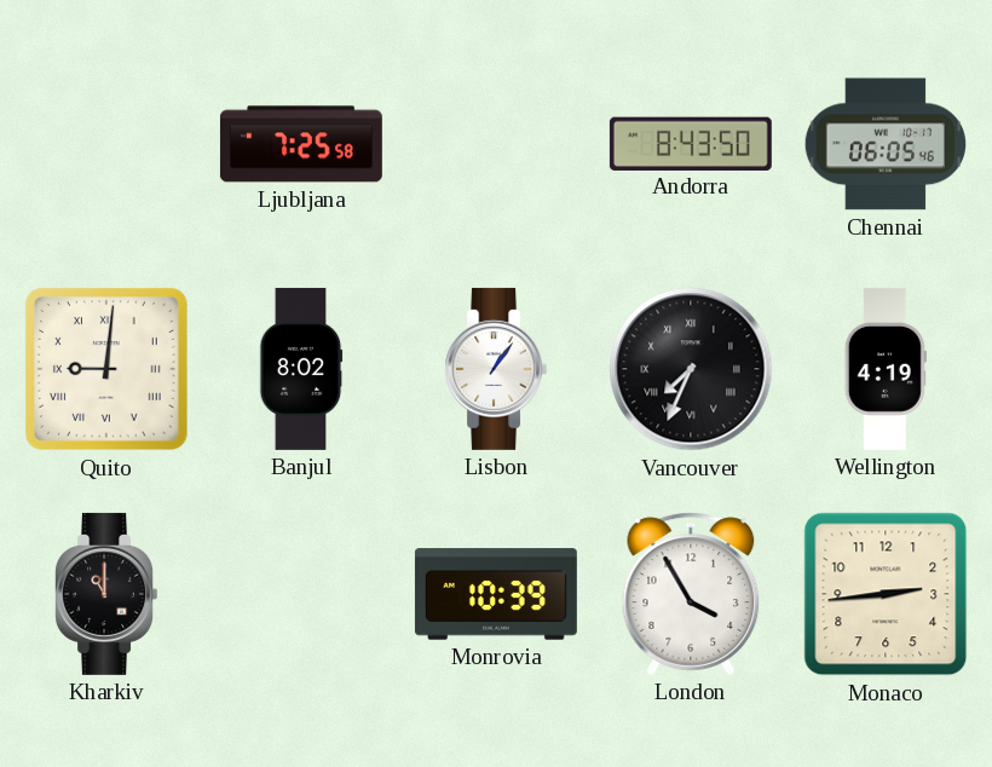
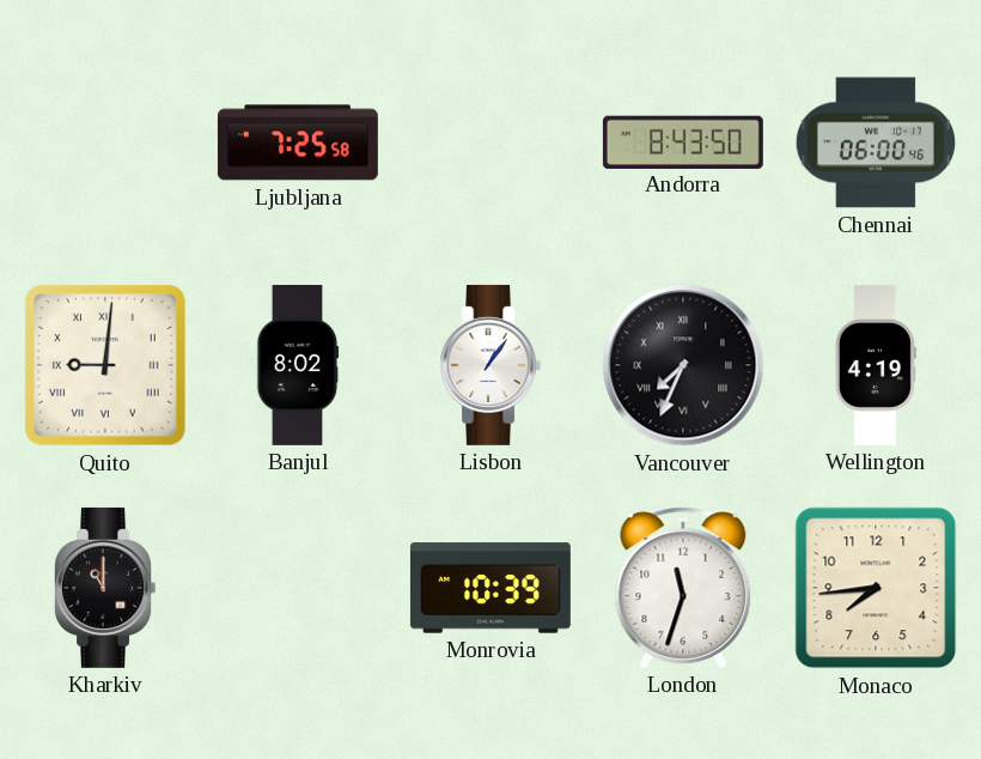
Chennai: 06:05 -> 06:00
London: 3:55 -> 11:33
Monaco: 2:44 -> 7:44
